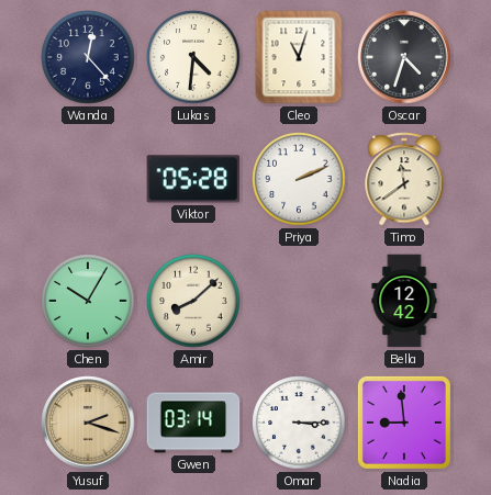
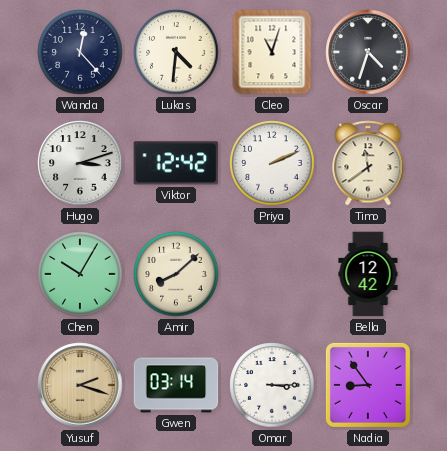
Hugo: none -> 3:12
Viktor: 05:28 -> 12:42
Nadia: 8:59 -> 8:54
